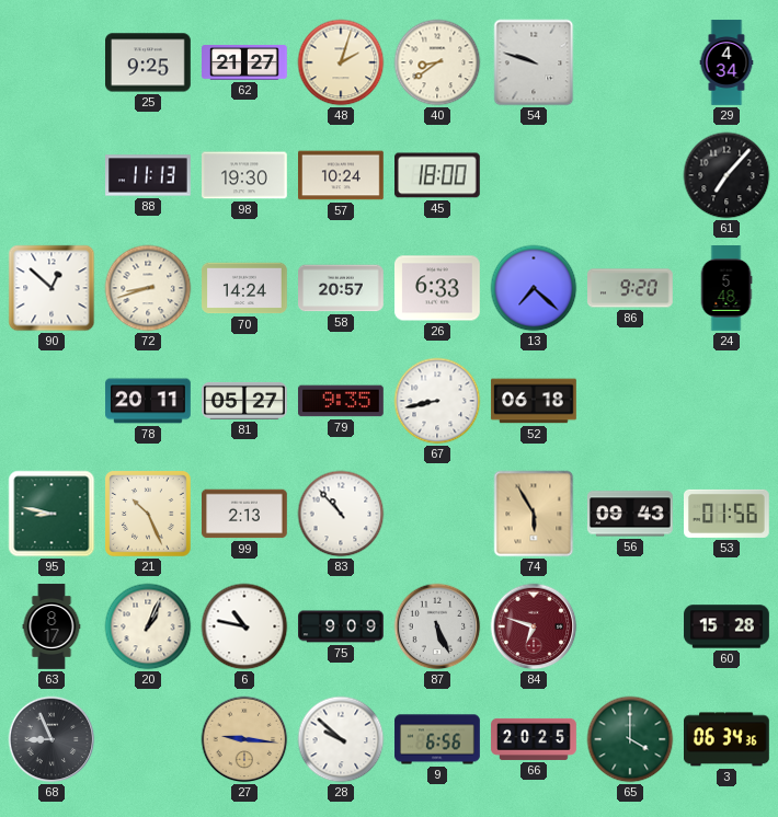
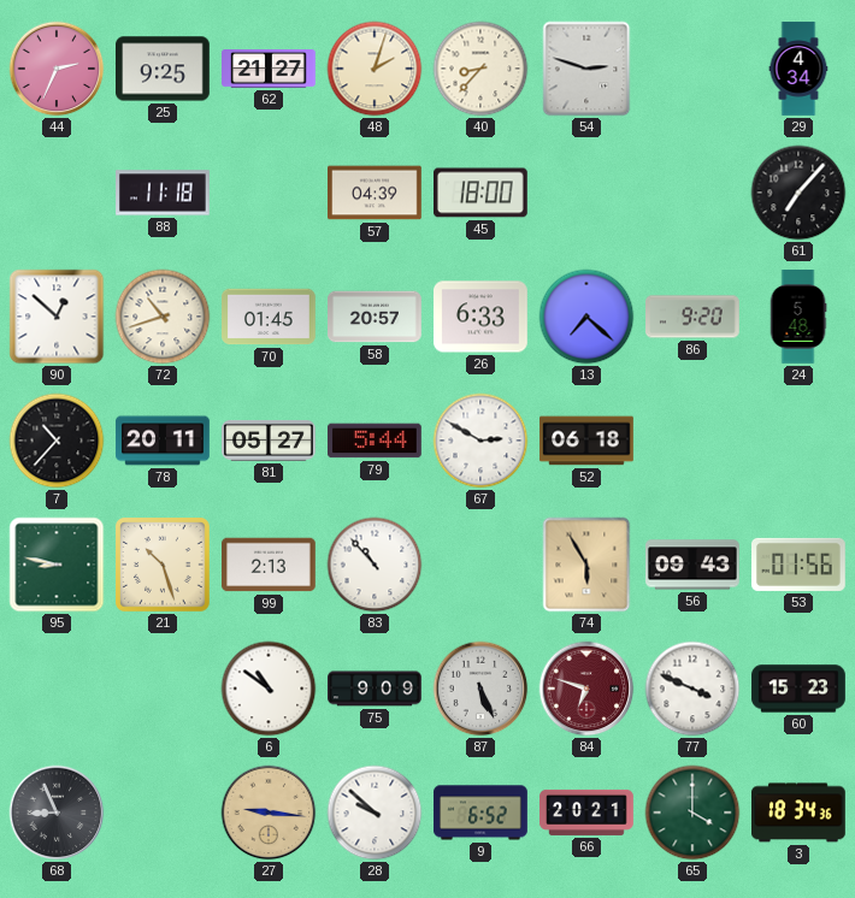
44: none -> 2:34
40: 8:39 -> 8:37
54: 9:48 -> 2:48
88: 11:13 -> 11:18
98: 19:30 -> none
57: 10:24 -> 04:39
72: 8:42 -> 10:42
70: 14:24 -> 01:45
7: none -> 10:37
79: 9:35 -> 5:44
67: 8:43 -> 2:50
21: 10:26 -> 10:27
63: 8:17 -> none
20: 1:04 -> none
6: 10:47 -> 10:51
77: none -> 3:49
60: 15:28 -> 15:23
9: 6:56 -> 6:52
66: 20:25 -> 20:21
3: 06:34 -> 18:34
